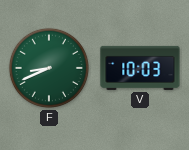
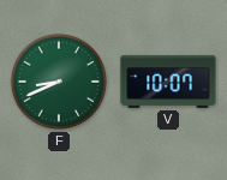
V: 10:03 -> 10:07
